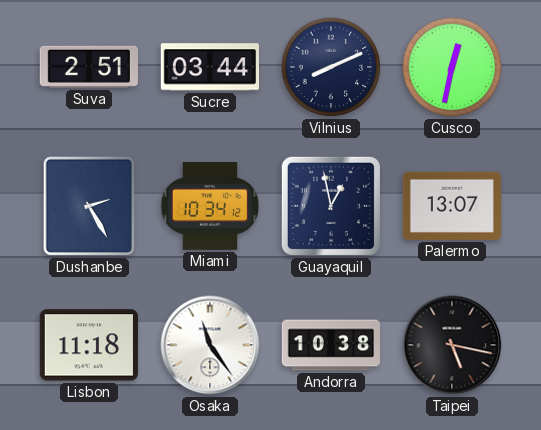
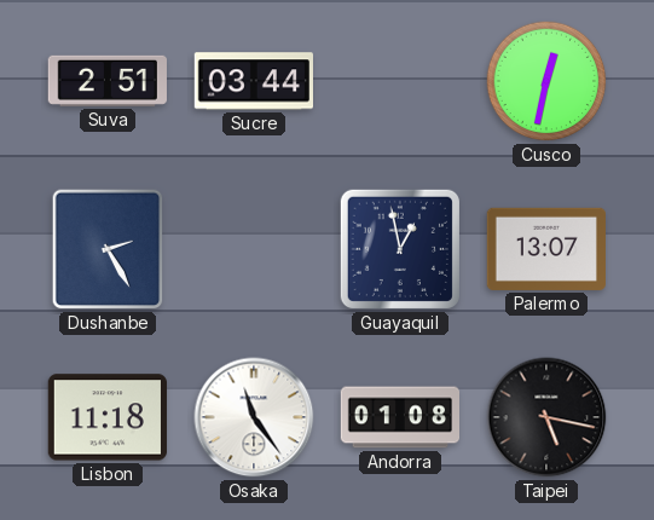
Vilnius: 8:11 -> none
Miami: 10:34 -> none
Andorra: 10:38 -> 01:08
